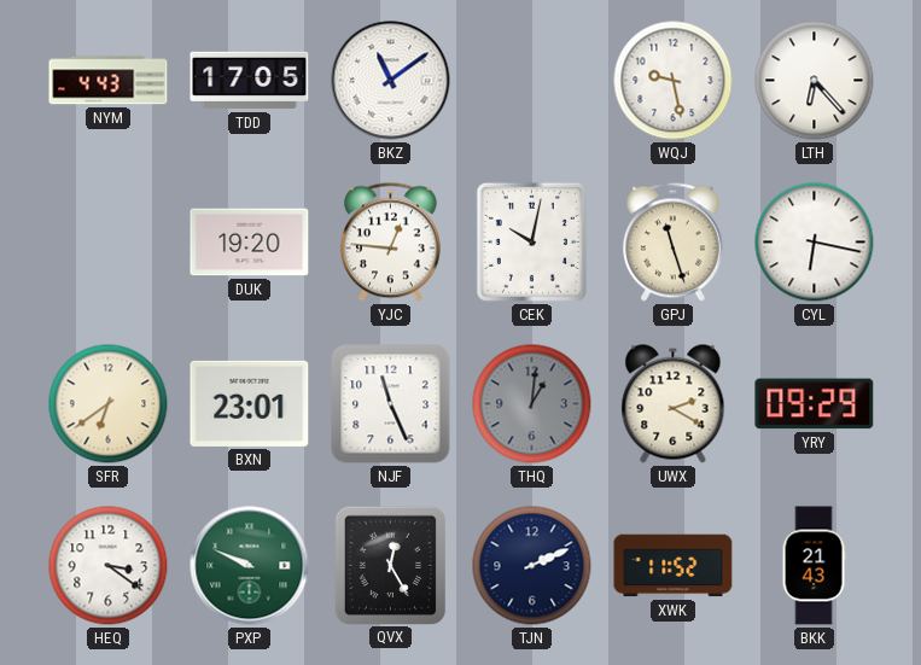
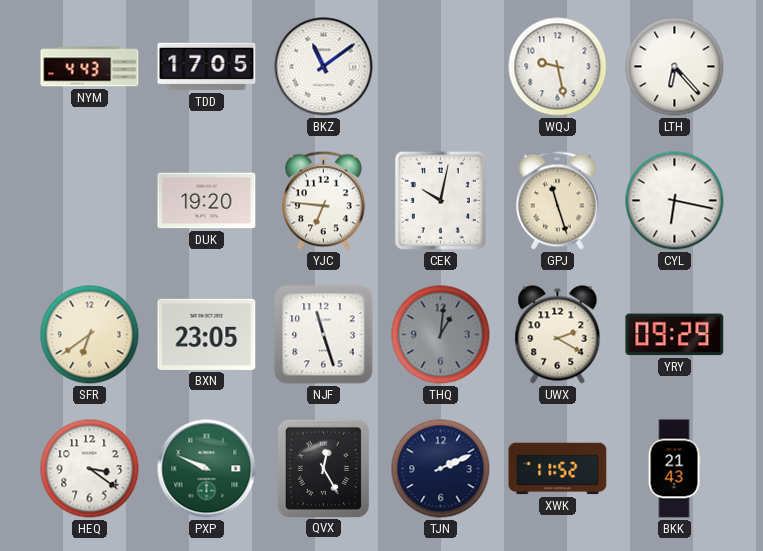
YJC: 12:46 -> 6:46
BXN: 23:01 -> 23:05
NJF: 11:26 -> 11:27
